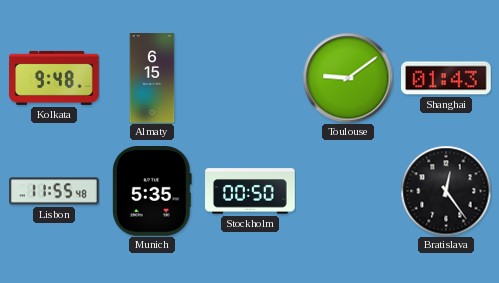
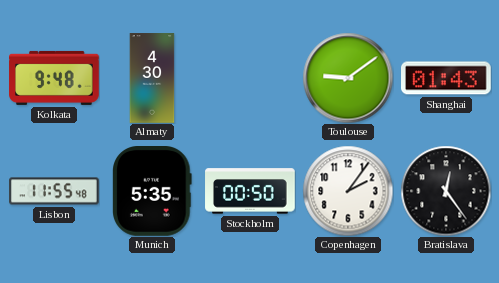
Almaty: 6:15 -> 4:30
Copenhagen: none -> 2:06
